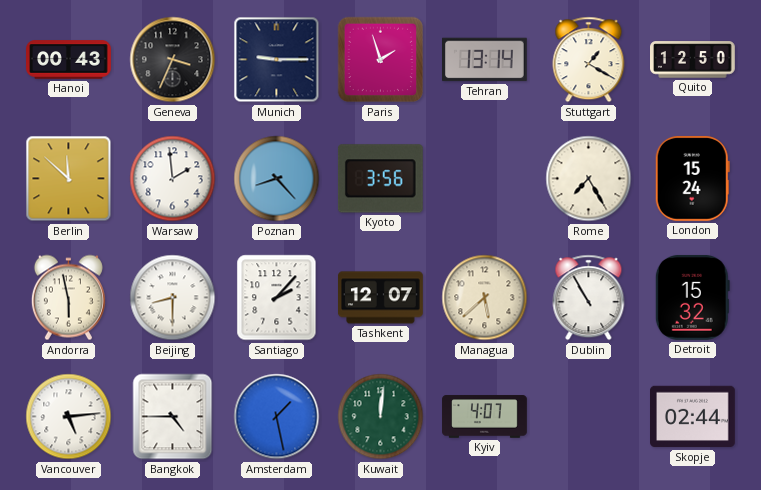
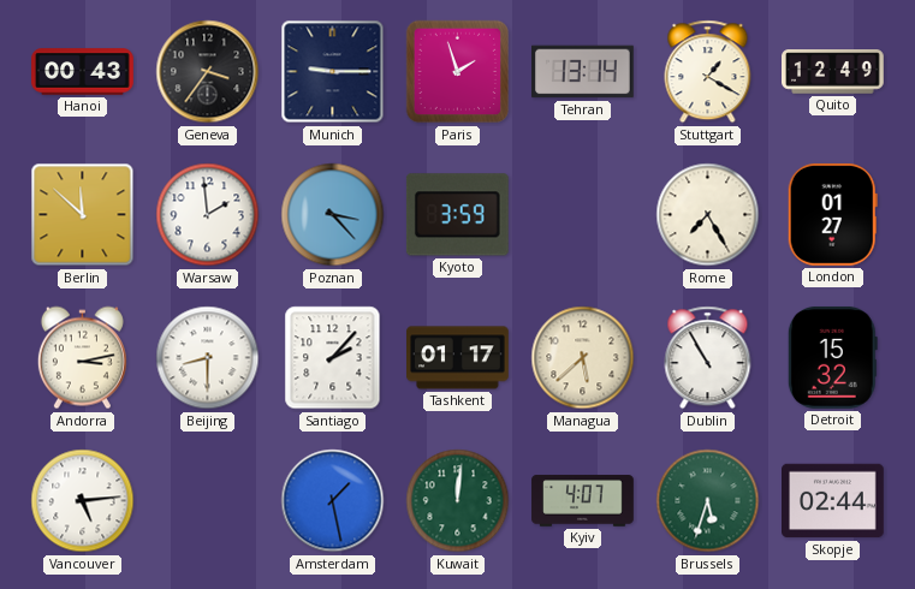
Geneva: 3:34 -> 3:36
Quito: 12:50 -> 12:49
Poznan: 8:23 -> 3:23
Kyoto: 3:56 -> 3:59
London: 15:24 -> 01:27
Andorra: 5:58 -> 3:13
Tashkent: 12:07 -> 01:17
Bangkok: 4:45 -> none
Brussels: none -> 5:33
